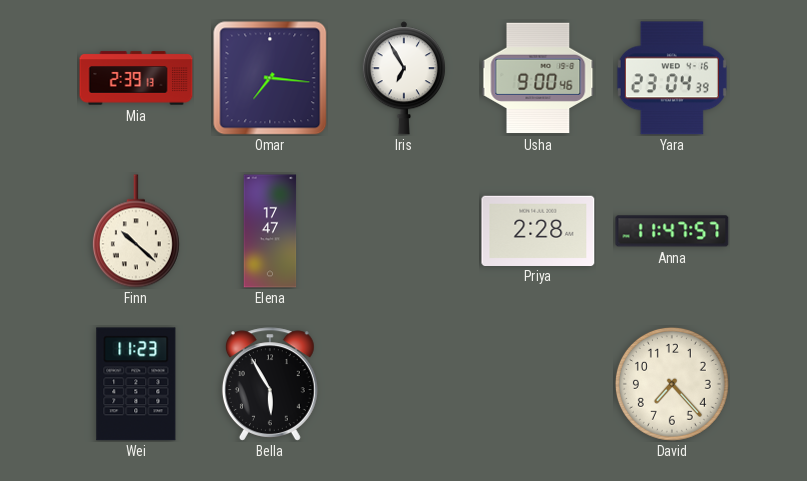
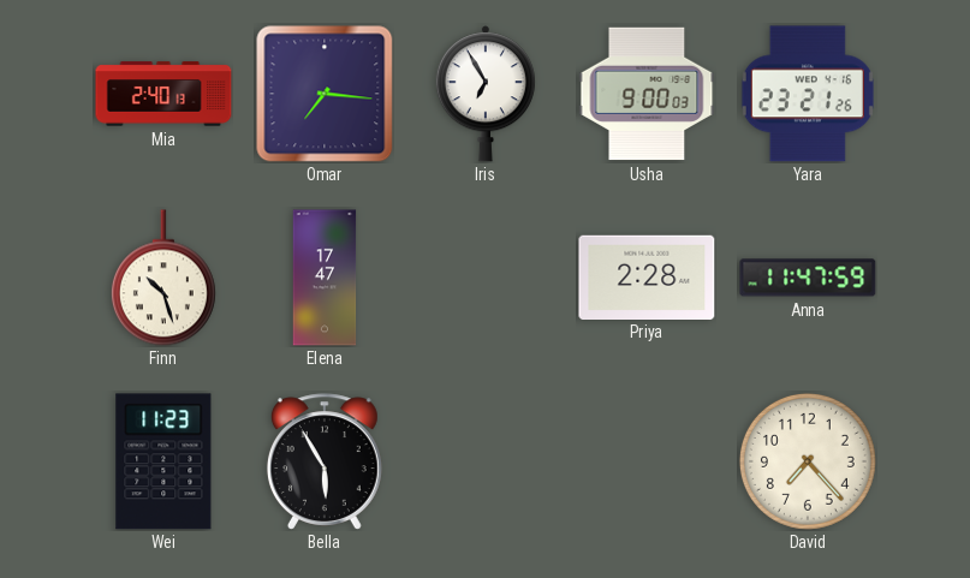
Mia: 2:39 -> 2:40
Usha: 9:00:46 -> 9:00:03
Yara: 23:04 -> 23:21
Finn: 10:22 -> 10:27
Anna: 11:47:57 -> 11:47:59
